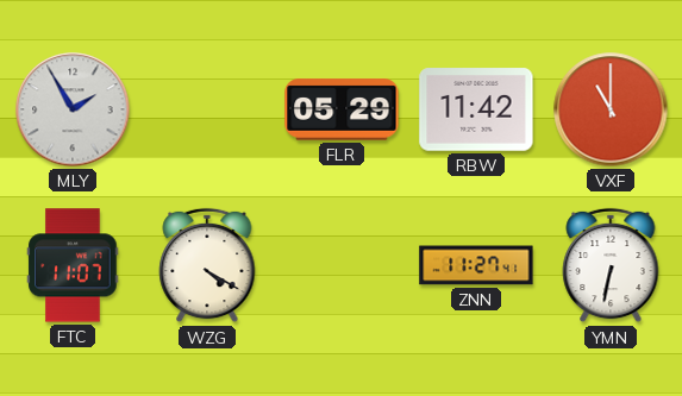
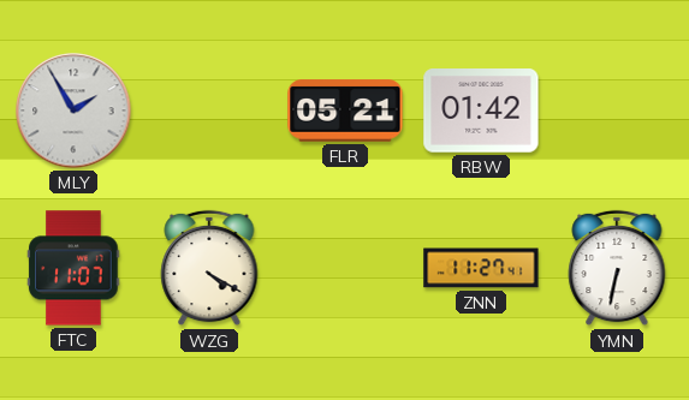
FLR: 05:29 -> 05:21
RBW: 11:42 -> 01:42
VXF: 11:00 -> none
